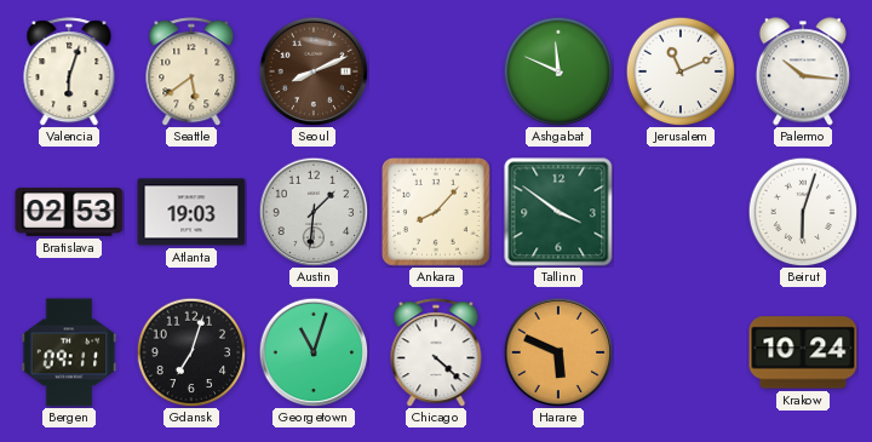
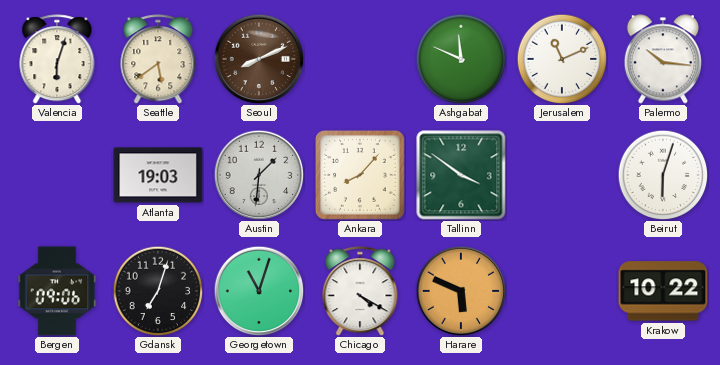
Bratislava: 02:53 -> none
Bergen: 09:11 -> 09:06
Chicago: 4:22 -> 4:20
Krakow: 10:24 -> 10:22
